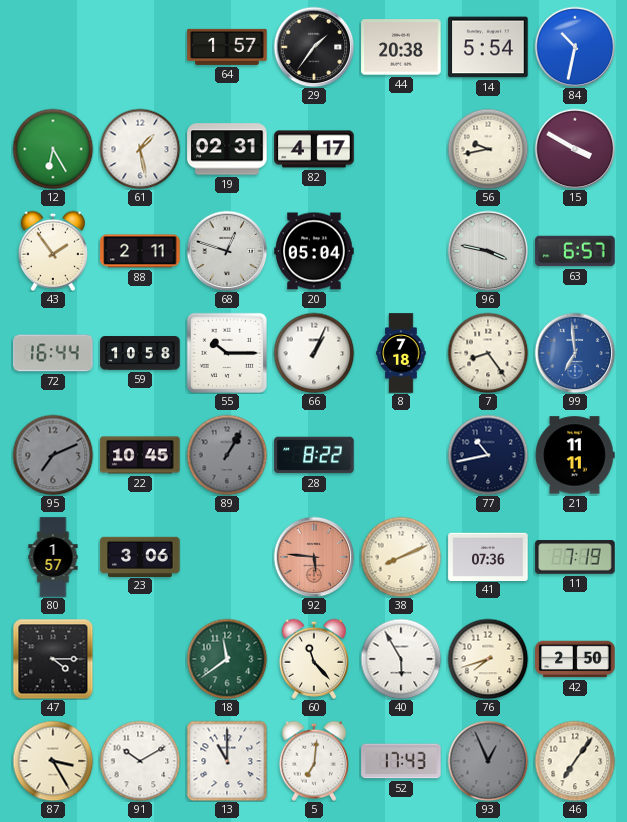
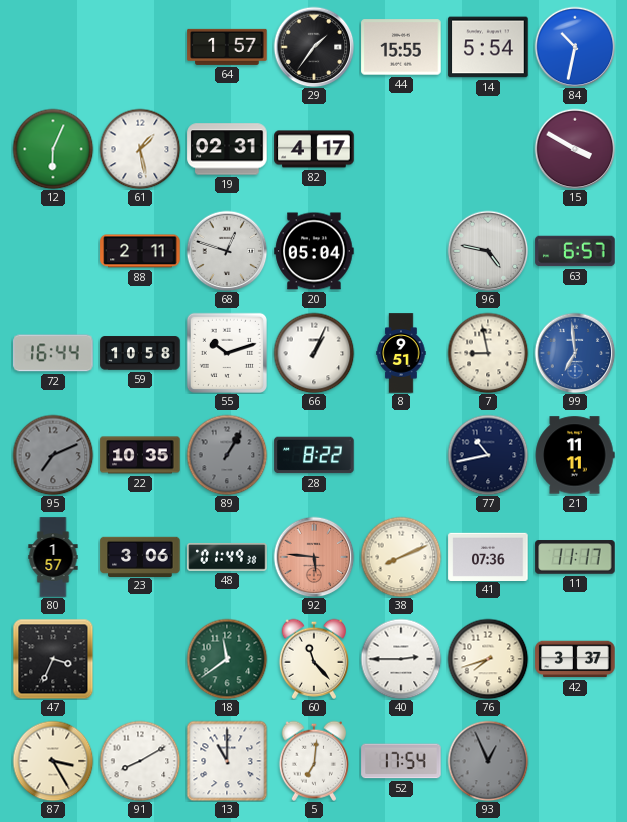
44: 20:38 -> 15:55
12: 6:25 -> 6:04
56: 9:43 -> none
43: 1:54 -> none
96: 3:47 -> 4:47
55: 10:15 -> 10:12
8: 7:18 -> 9:51
7: 8:24 -> 8:58
22: 10:45 -> 10:35
48: none -> 01:49
11: 7:19 -> 11:17
47: 4:15 -> 3:34
40: 5:55 -> 2:45
42: 2:50 -> 3:37
91: 10:10 -> 8:10
52: 17:43 -> 17:54
46: 7:06 -> none
